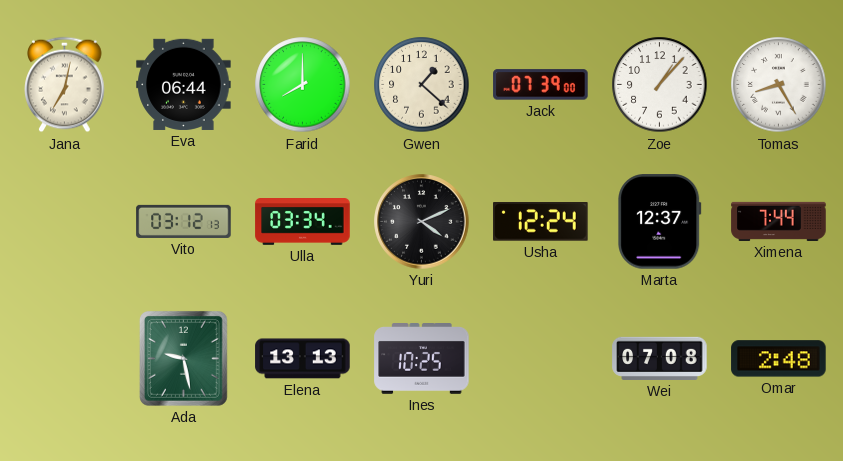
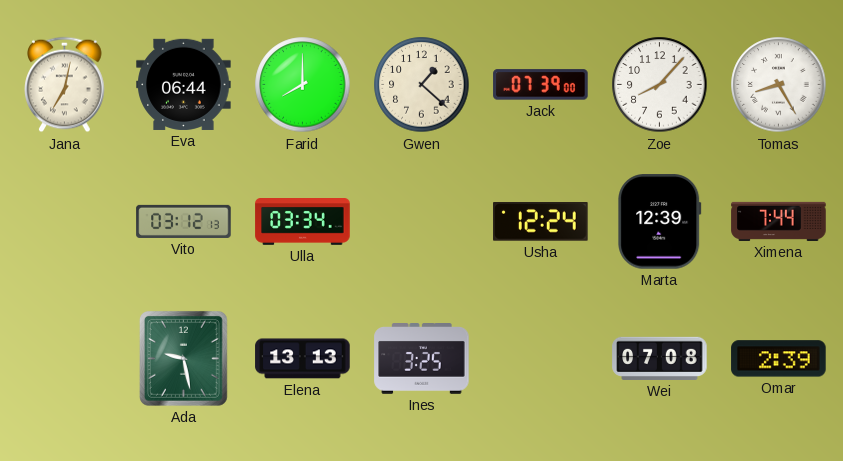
Zoe: 1:07 -> 8:07
Yuri: 4:11 -> none
Marta: 12:37 -> 12:39
Ines: 10:25 -> 3:25
Omar: 2:48 -> 2:39
